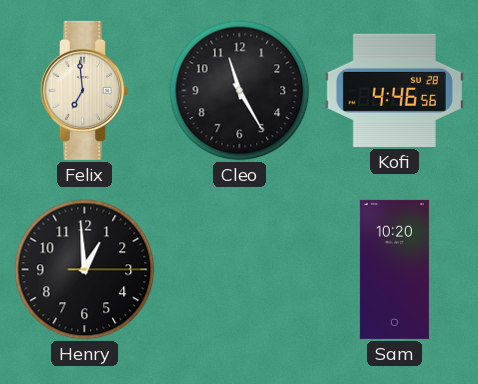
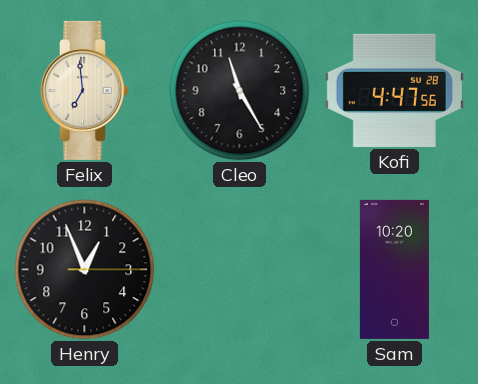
Kofi: 4:46 -> 4:47
Henry: 12:59 -> 12:56
